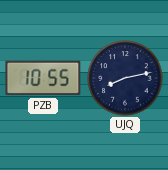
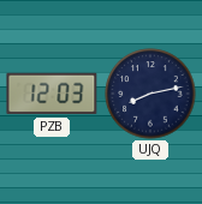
PZB: 10:55 -> 12:03
